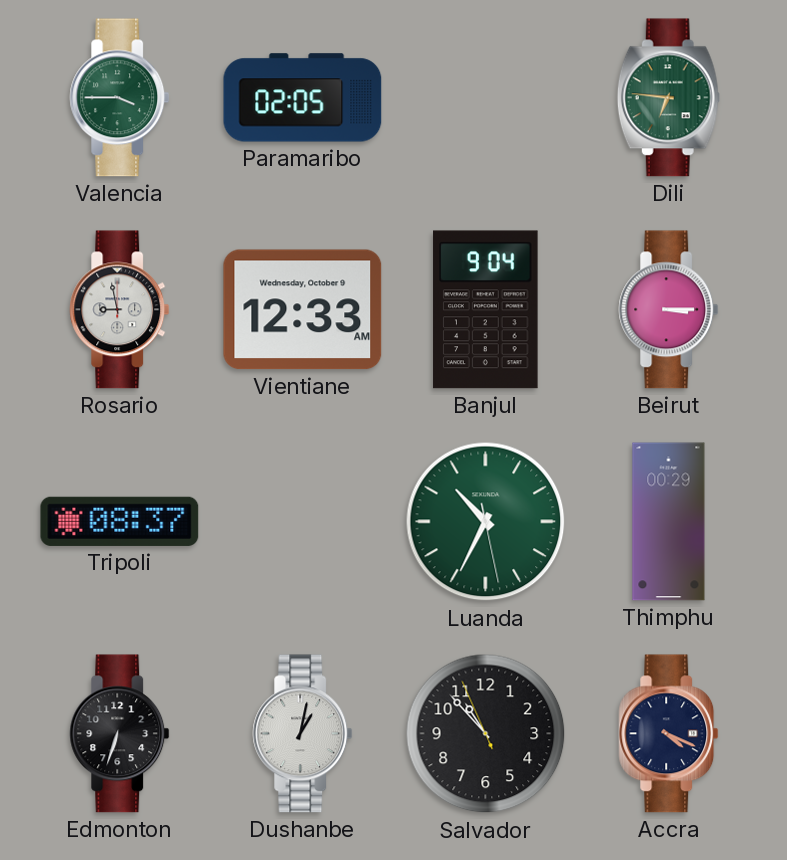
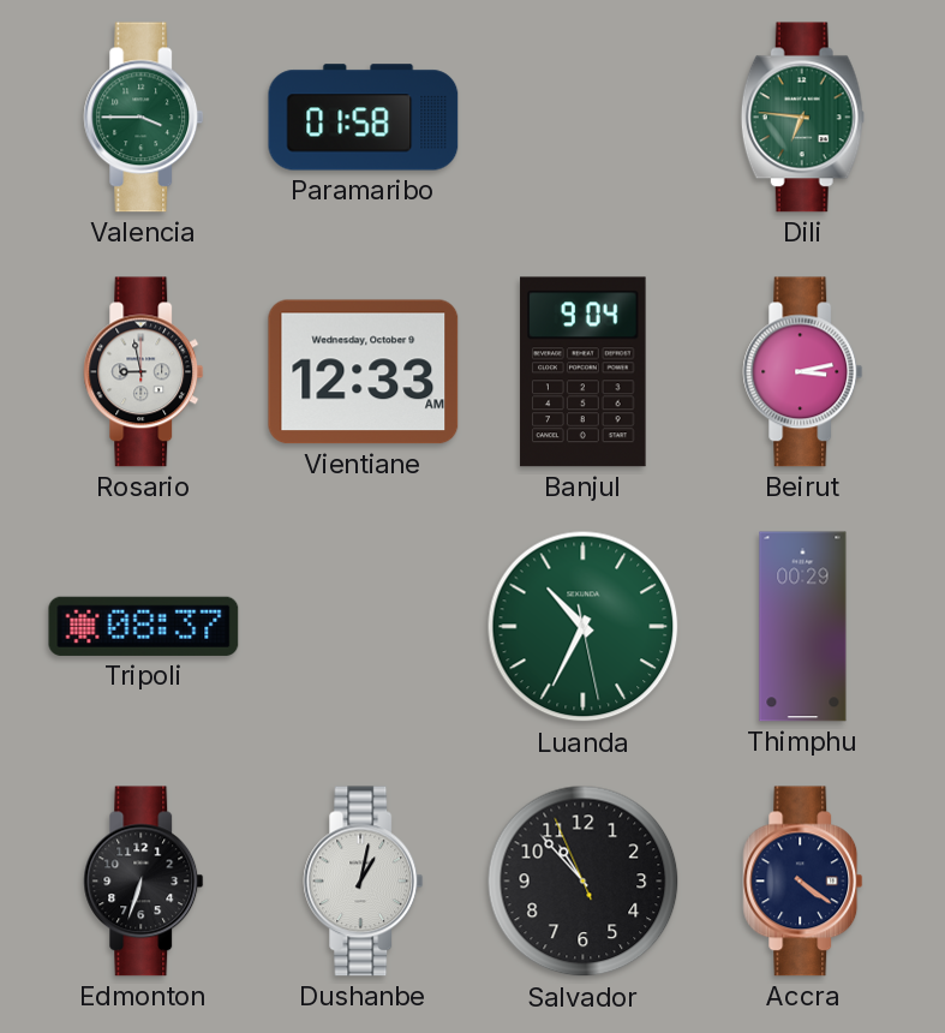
Paramaribo: 02:05 -> 01:58
Beirut: 3:15 -> 3:13
Accra: 4:19 -> 4:21
